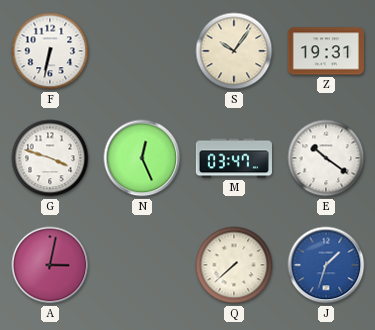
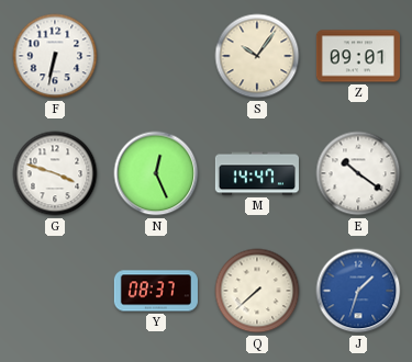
Z: 19:31 -> 09:01
M: 03:47 -> 14:47
A: 3:02 -> none
Y: none -> 08:37
